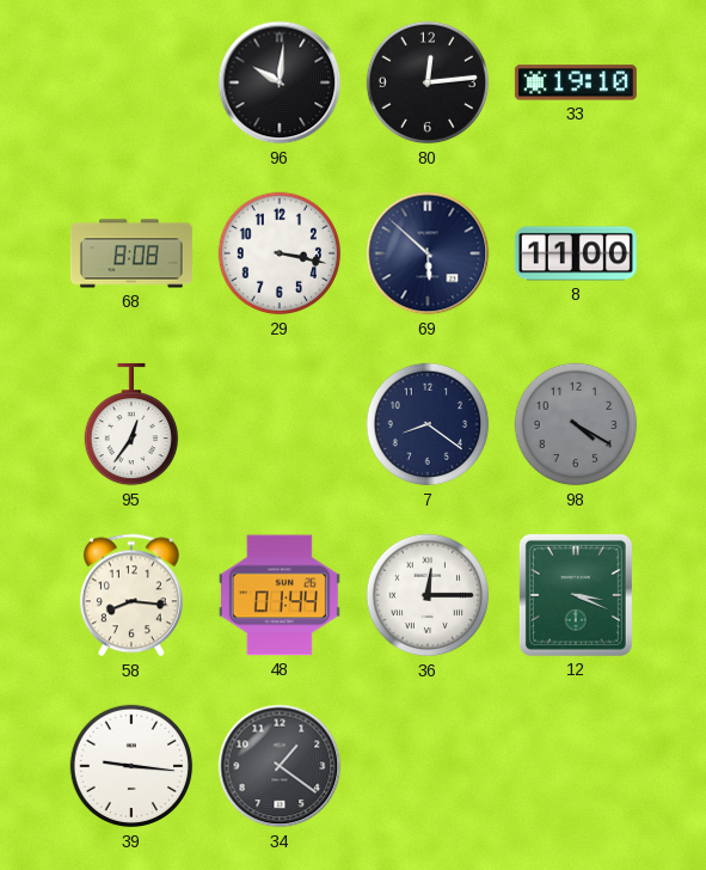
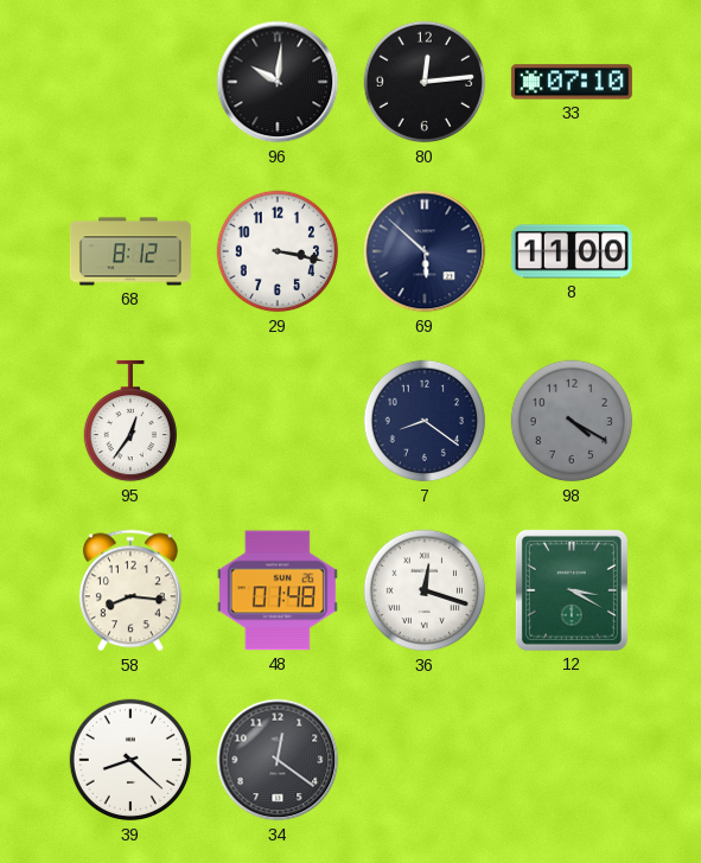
33: 19:10 -> 07:10
68: 8:08 -> 8:12
48: 01:44 -> 01:48
36: 12:15 -> 12:18
12: 3:19 -> 3:20
39: 9:16 -> 8:22
34: 1:21 -> 12:21
